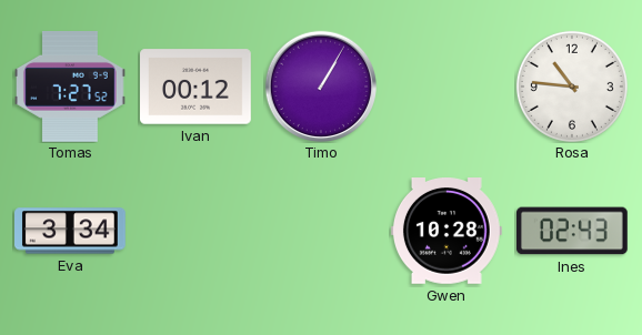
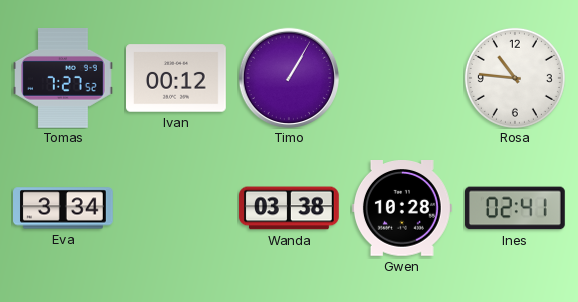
Wanda: none -> 03:38
Ines: 02:43 -> 02:41
